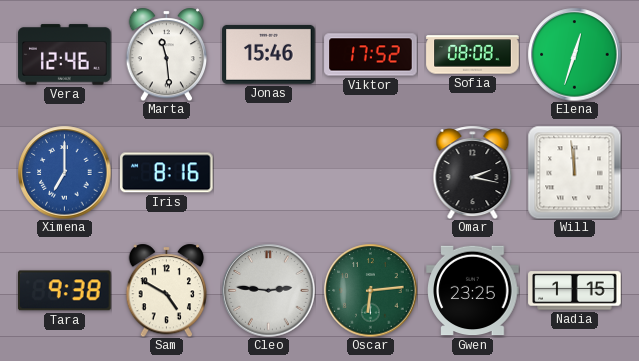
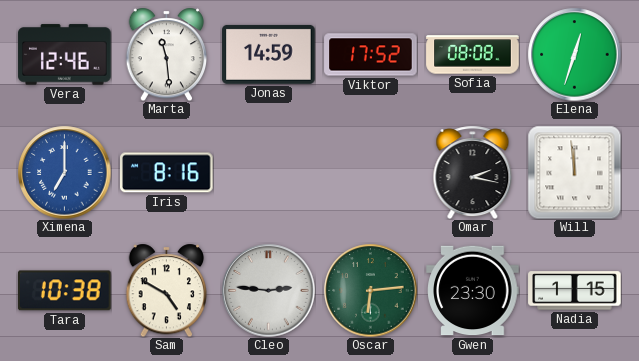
Jonas: 15:46 -> 14:59
Tara: 9:38 -> 10:38
Gwen: 23:25 -> 23:30
